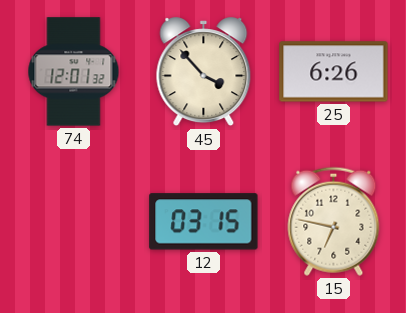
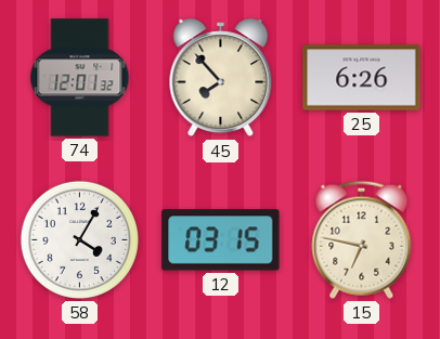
45: 3:53 -> 7:53
58: none -> 4:05
